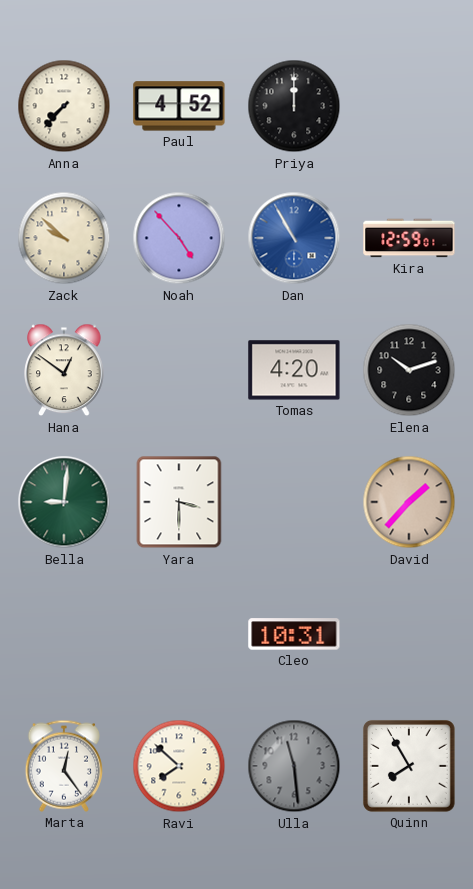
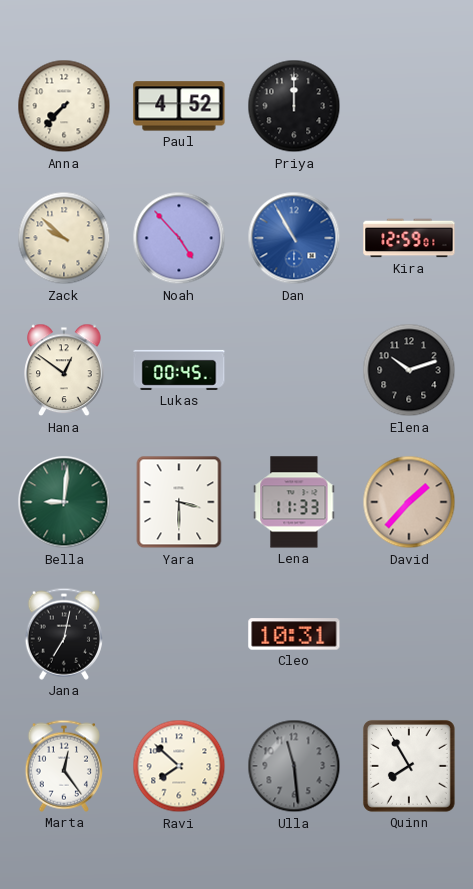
Lukas: none -> 00:45
Tomas: 4:20 -> none
Lena: none -> 11:33
Jana: none -> 7:02
